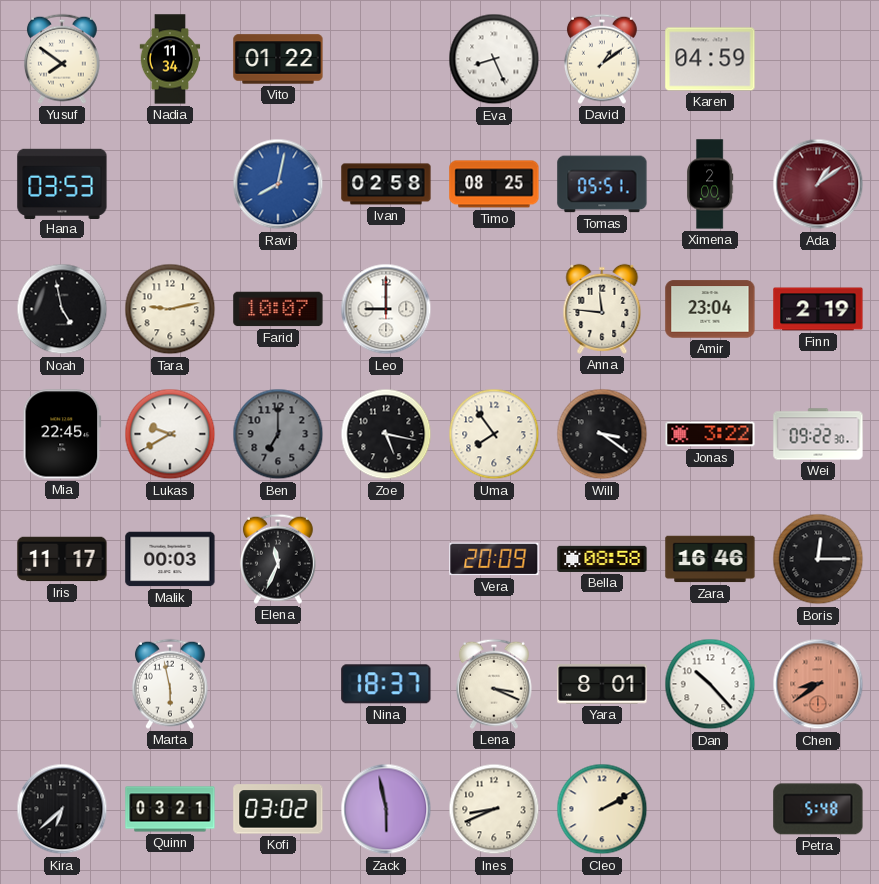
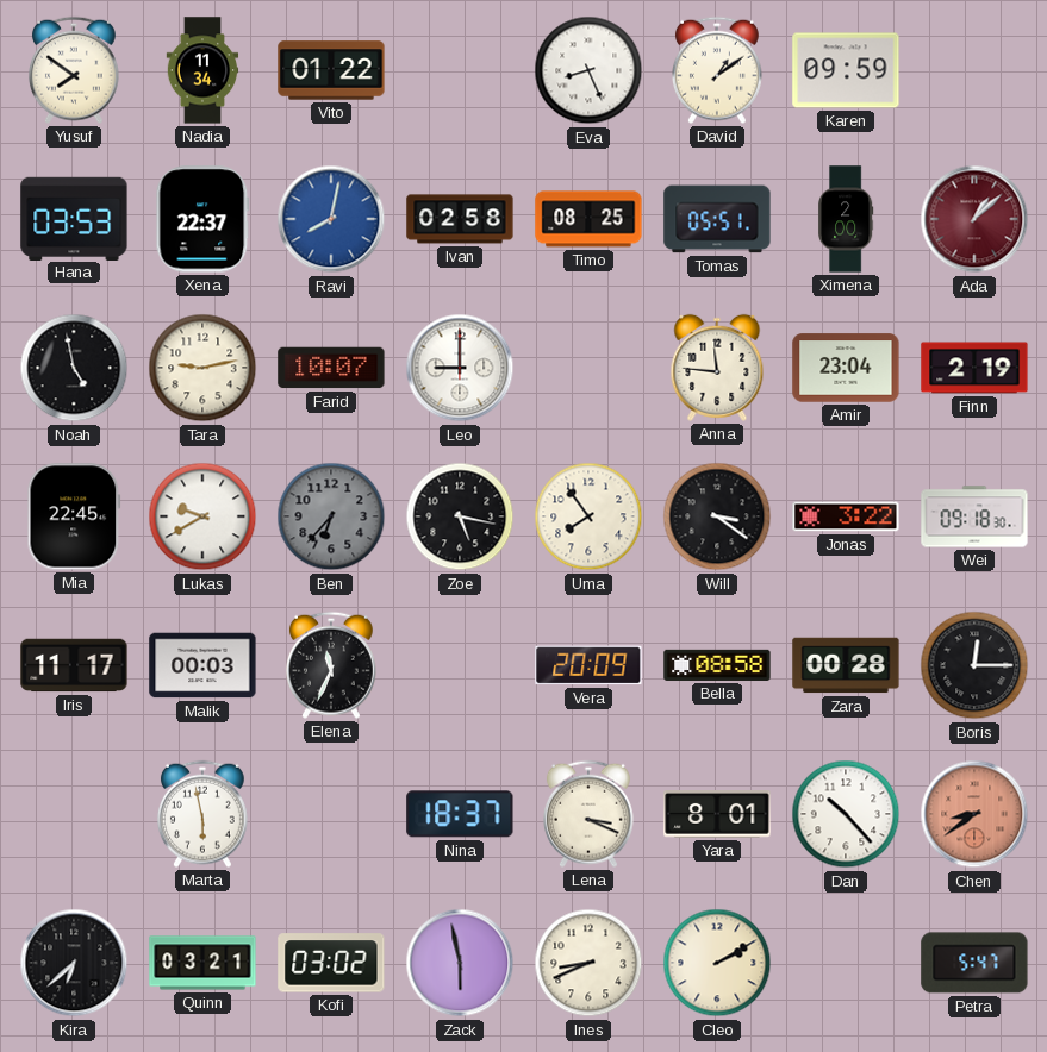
Karen: 04:59 -> 09:59
Xena: none -> 22:37
Ada: 1:09 -> 1:08
Ben: 7:00 -> 6:37
Wei: 09:22 -> 09:18
Zara: 16:46 -> 00:28
Petra: 5:48 -> 5:47
